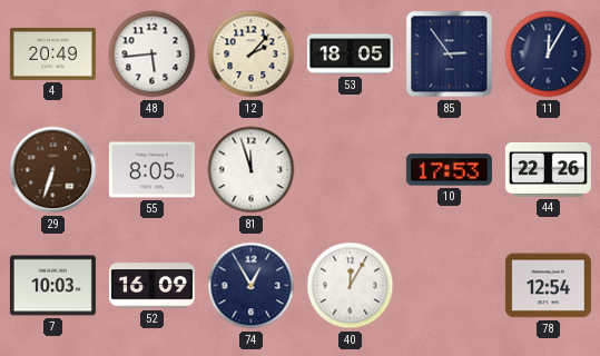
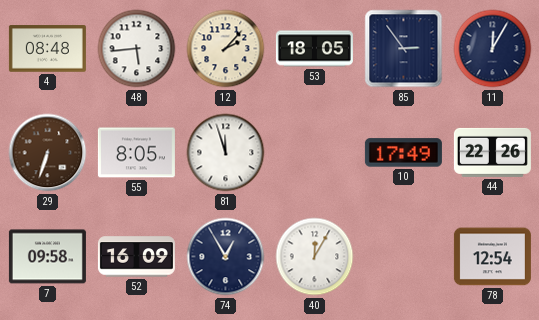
4: 20:49 -> 08:48
10: 17:53 -> 17:49
7: 10:03 -> 09:58
